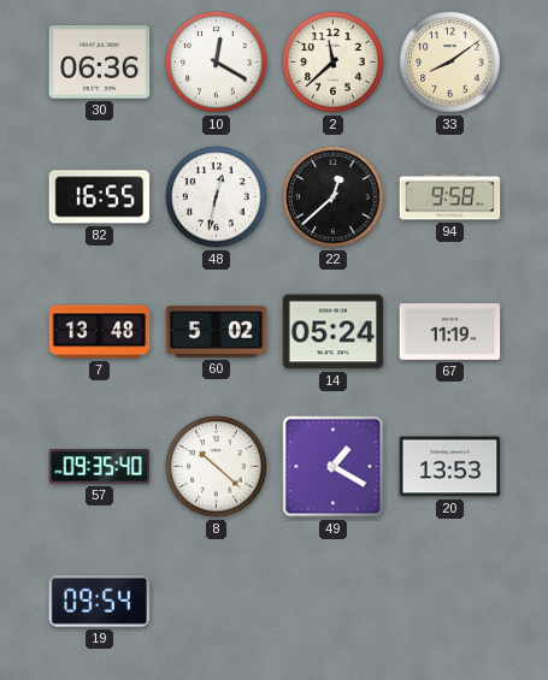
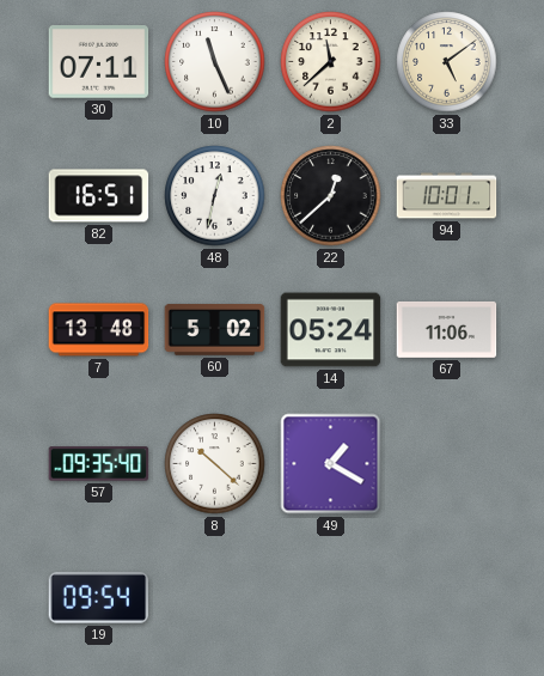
30: 06:36 -> 07:11
10: 12:20 -> 11:26
33: 8:09 -> 5:09
82: 16:55 -> 16:51
94: 9:58 -> 10:01
67: 11:19 -> 11:06
20: 13:53 -> none
